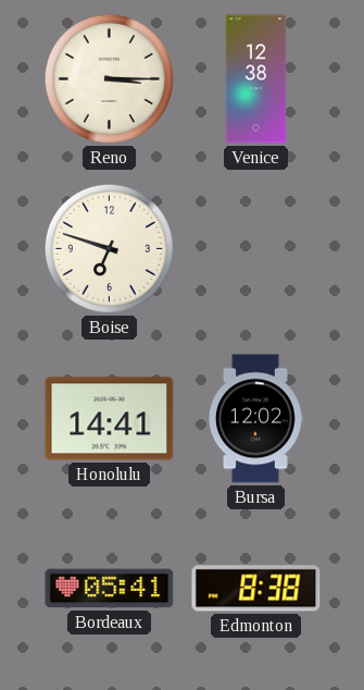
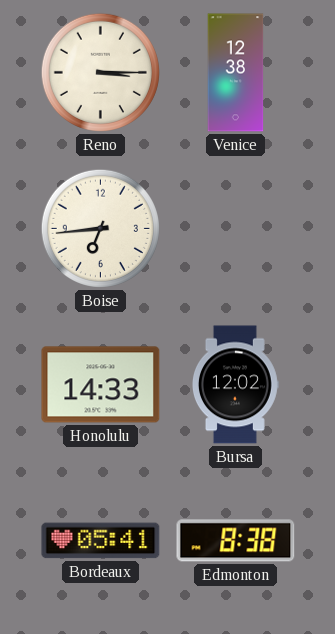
Boise: 6:48 -> 6:44
Honolulu: 14:41 -> 14:33
